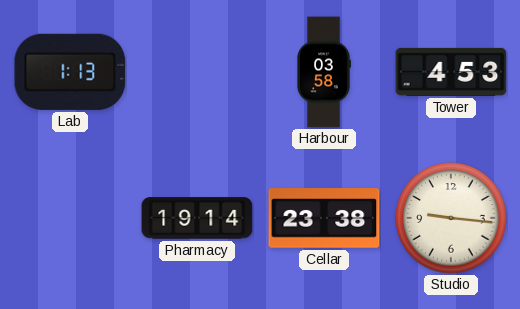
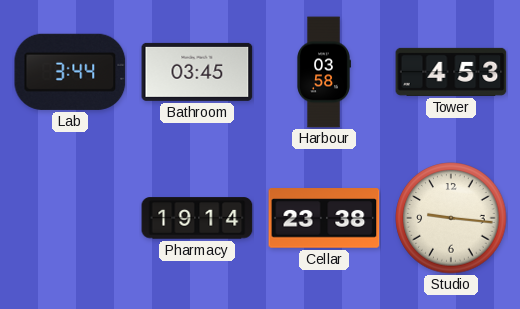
Lab: 1:13 -> 3:44
Bathroom: none -> 03:45
